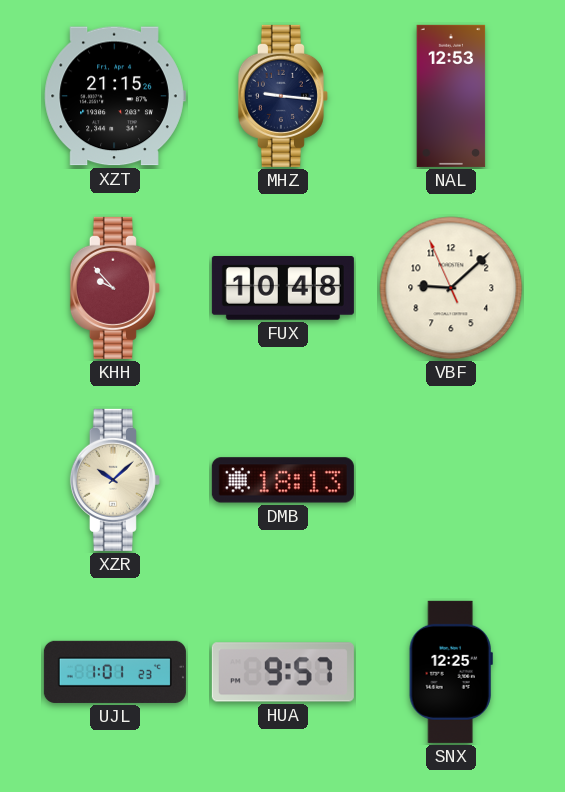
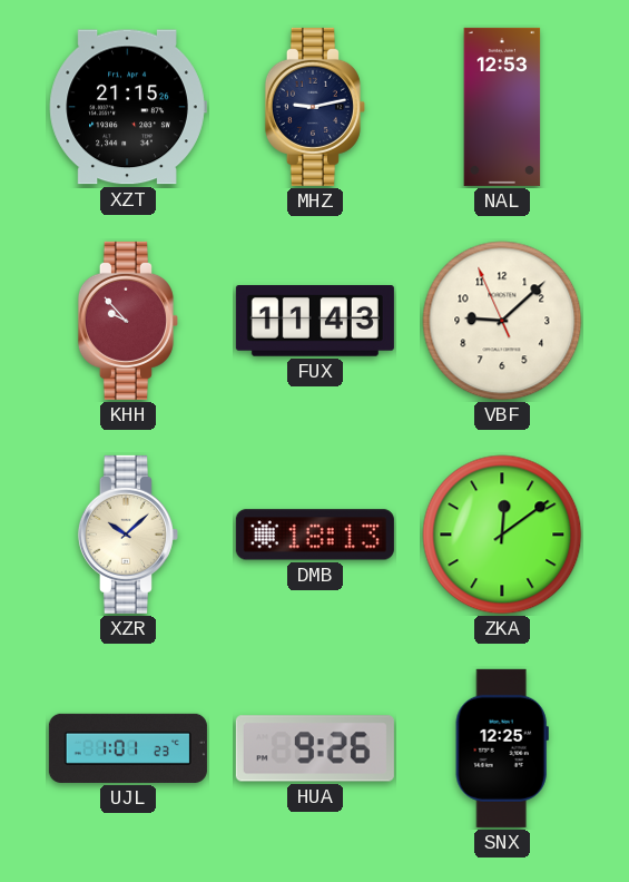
MHZ: 9:16 -> 9:13
FUX: 10:48 -> 11:43
ZKA: none -> 12:09
HUA: 9:57 -> 9:26
